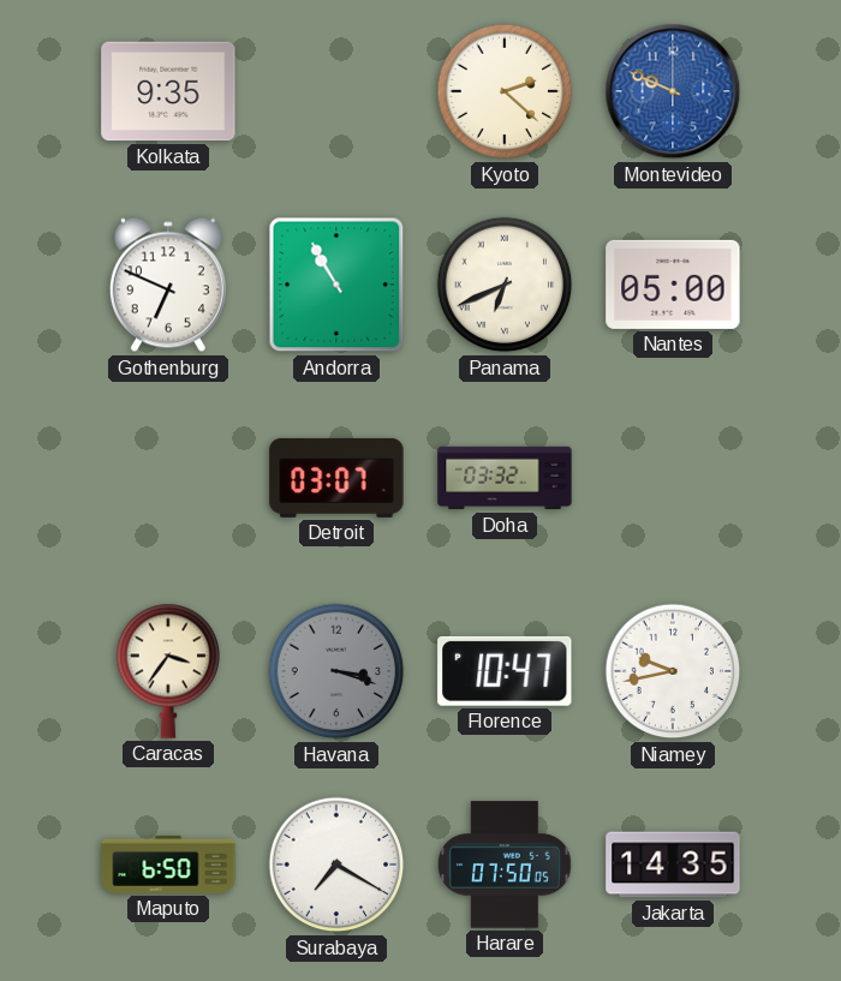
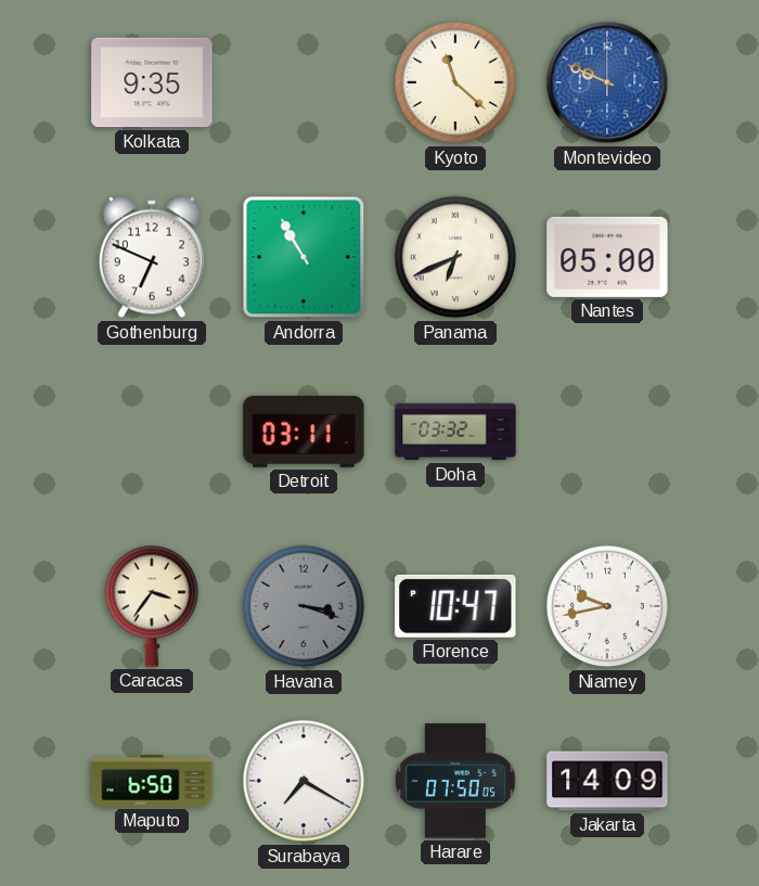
Kyoto: 2:22 -> 11:22
Detroit: 03:07 -> 03:11
Jakarta: 14:35 -> 14:09
